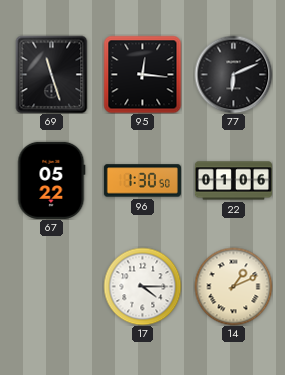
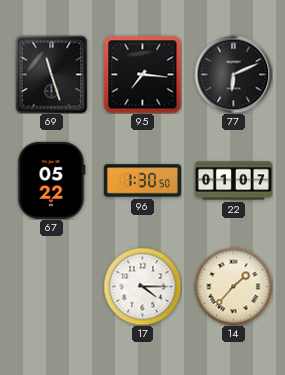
95: 12:16 -> 7:16
22: 01:06 -> 01:07
14: 1:11 -> 1:37
